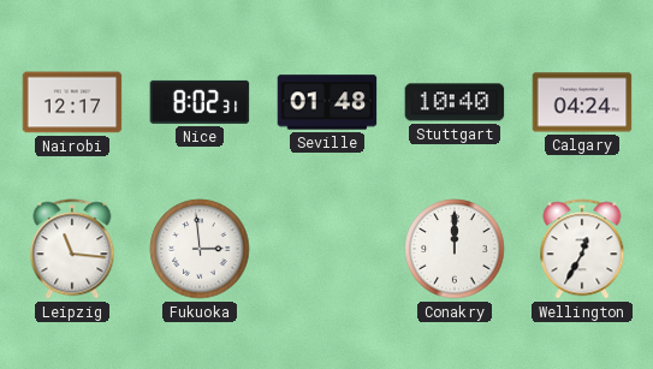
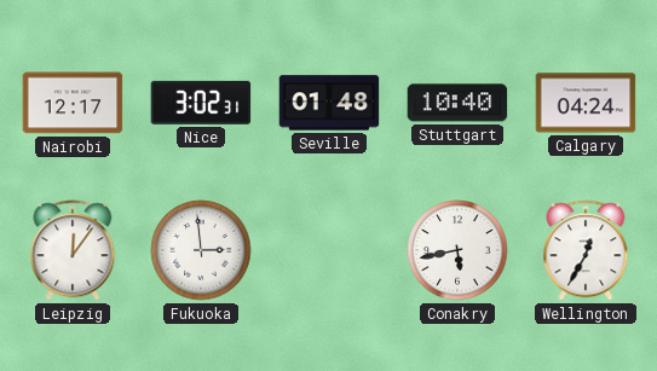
Nice: 8:02 -> 3:02
Leipzig: 11:16 -> 12:06
Conakry: 12:00 -> 5:43
